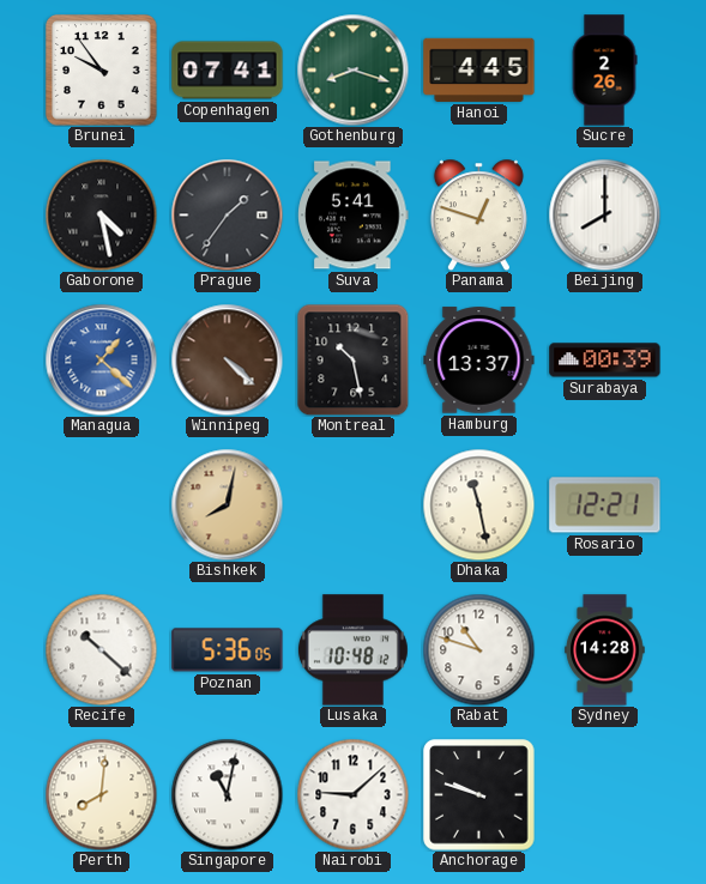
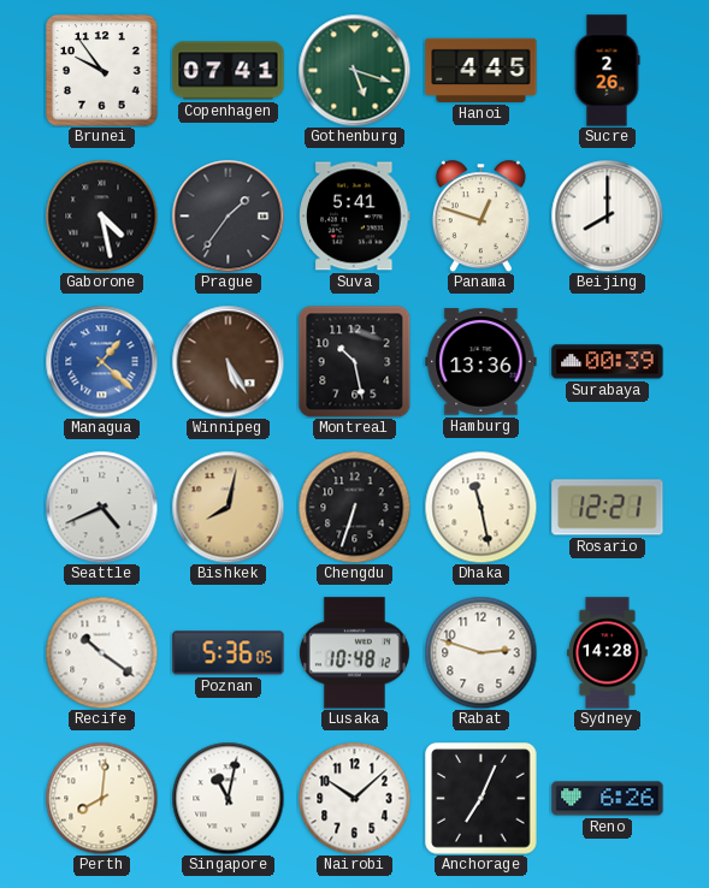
Gothenburg: 8:18 -> 5:18
Winnipeg: 4:22 -> 5:25
Hamburg: 13:37 -> 13:36
Seattle: none -> 4:41
Chengdu: none -> 6:33
Recife: 10:22 -> 10:21
Rabat: 10:48 -> 2:48
Nairobi: 9:08 -> 10:08
Anchorage: 9:48 -> 7:04
Reno: none -> 6:26
